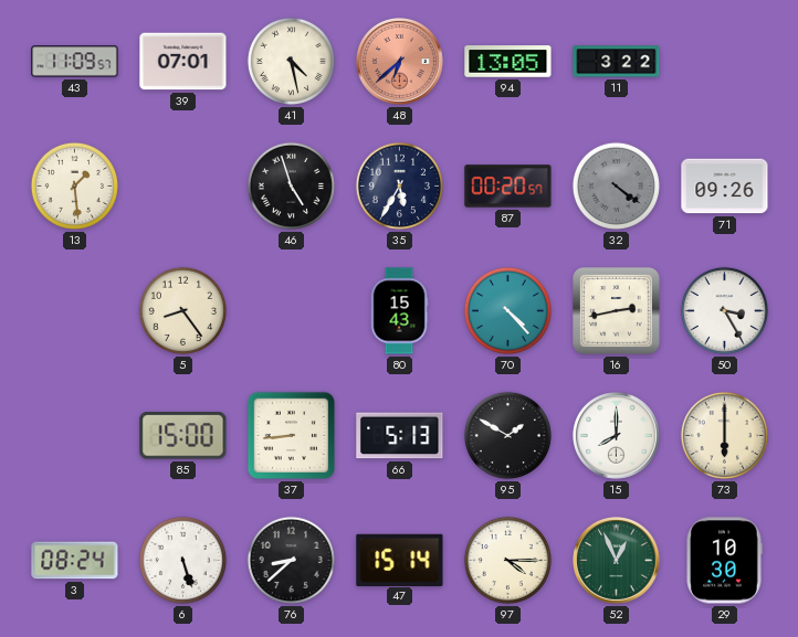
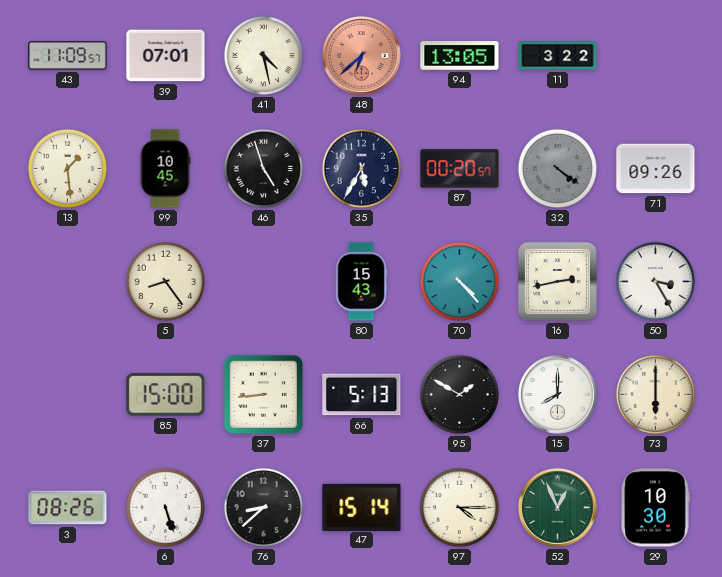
99: none -> 10:45
3: 08:24 -> 08:26
